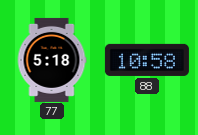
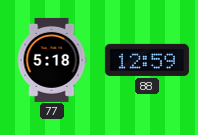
88: 10:58 -> 12:59
